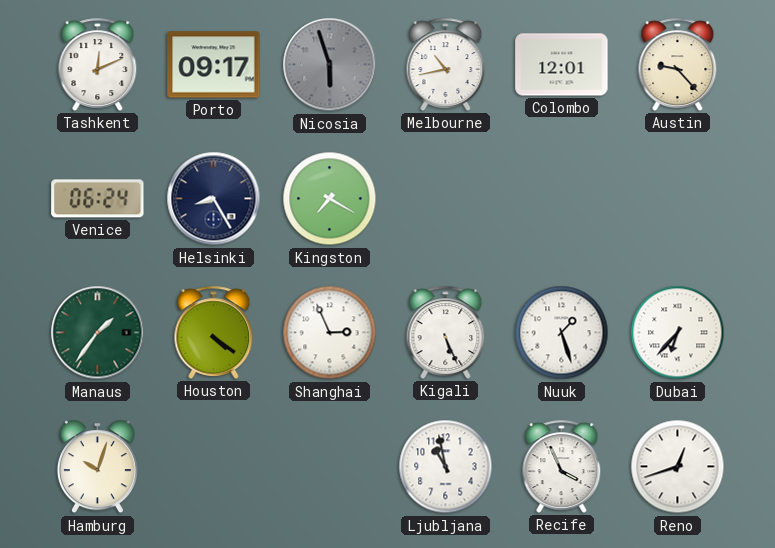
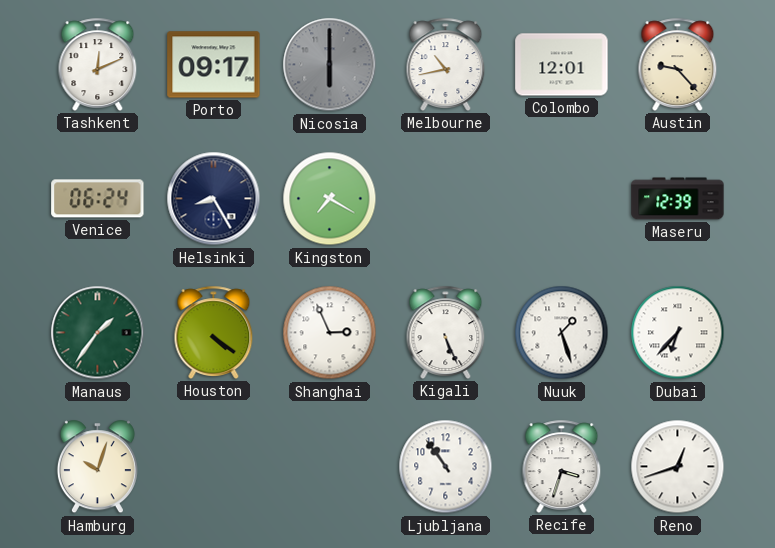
Nicosia: 5:57 -> 6:00
Maseru: none -> 12:39
Ljubljana: 10:58 -> 10:54
Recife: 3:56 -> 3:33
